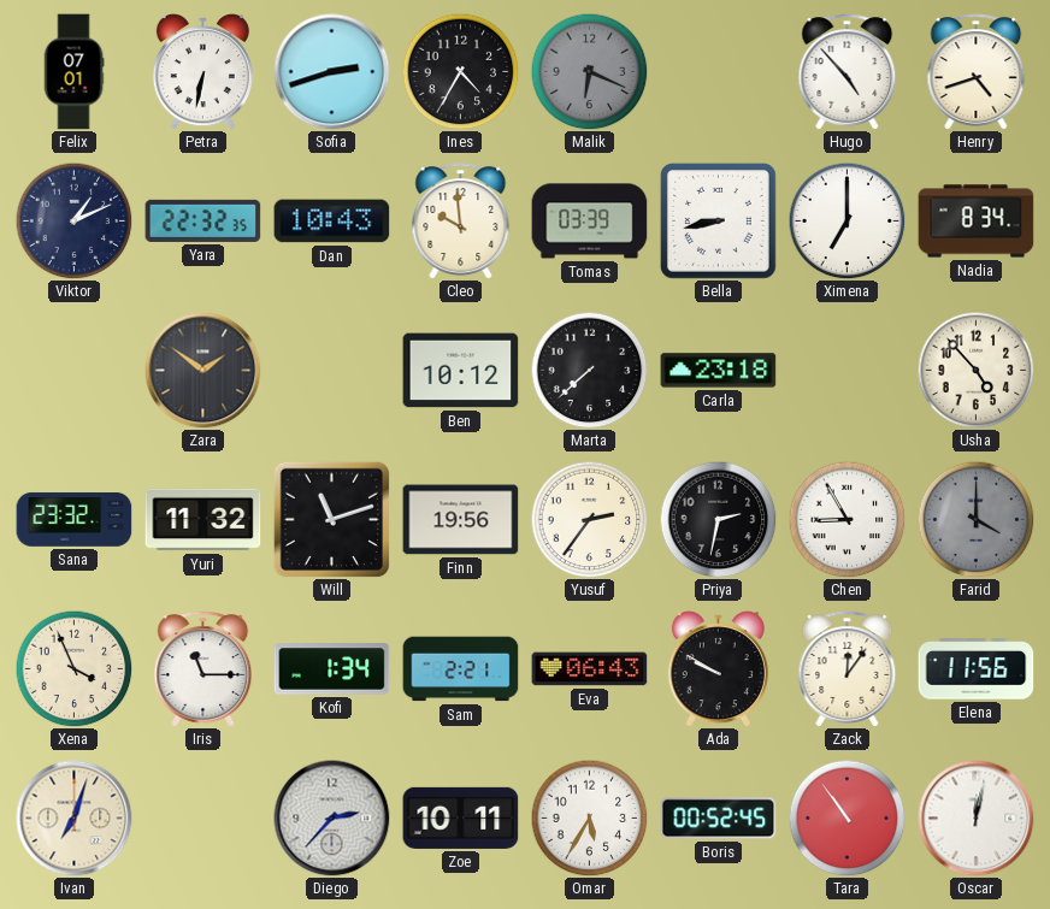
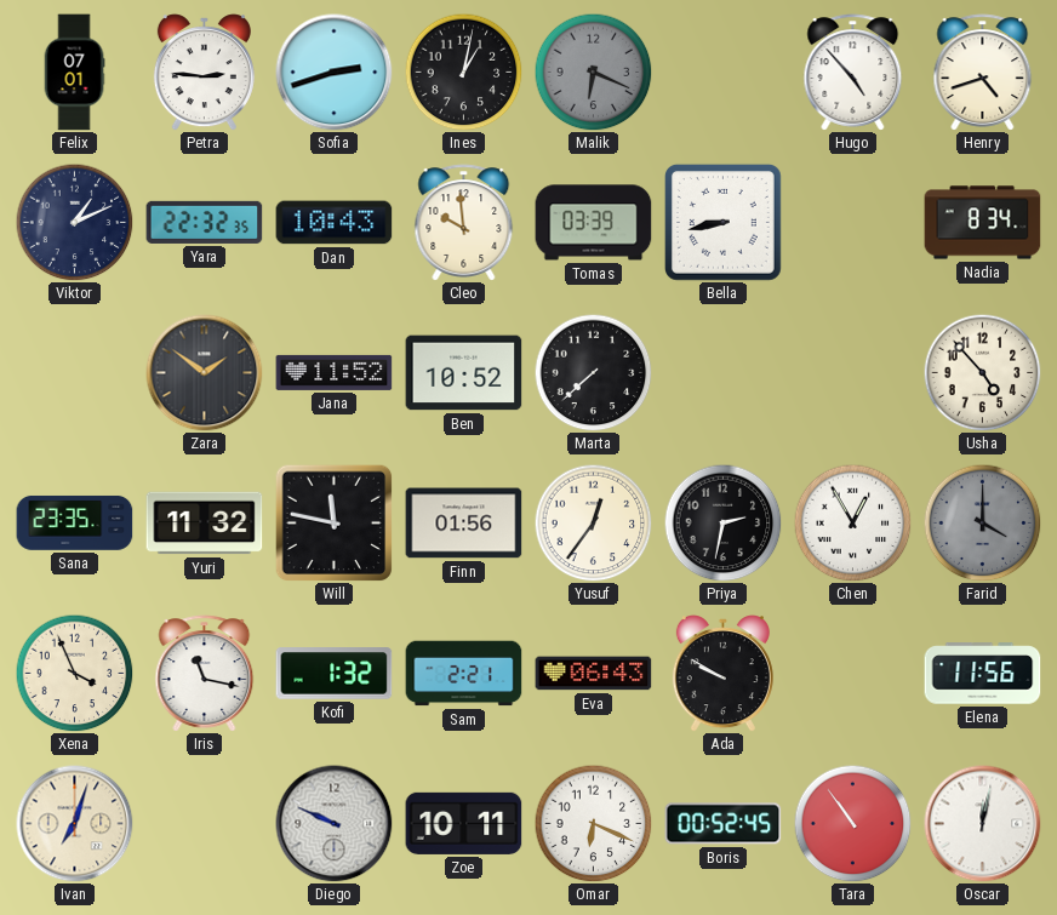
Petra: 6:32 -> 2:46
Ines: 4:35 -> 1:02
Ximena: 7:00 -> none
Jana: none -> 11:52
Ben: 10:12 -> 10:52
Carla: 23:18 -> none
Sana: 23:32 -> 23:35
Will: 11:12 -> 11:47
Finn: 19:56 -> 01:56
Yusuf: 2:36 -> 12:36
Chen: 8:55 -> 12:55
Iris: 11:15 -> 11:17
Kofi: 1:34 -> 1:32
Zack: 12:06 -> none
Diego: 2:37 -> 9:49
Omar: 5:35 -> 6:19
